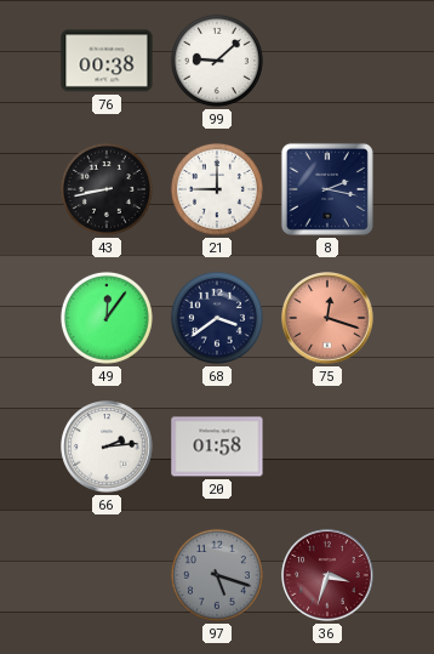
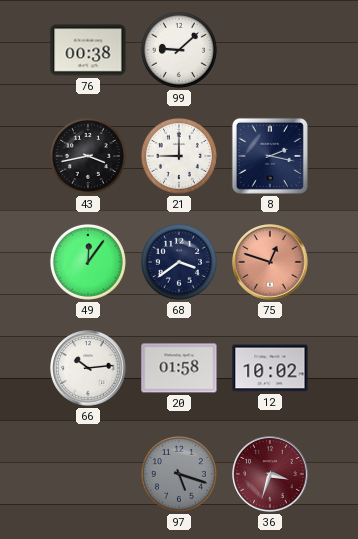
43: 8:43 -> 3:43
75: 12:18 -> 12:48
66: 2:14 -> 10:14
12: none -> 10:02
